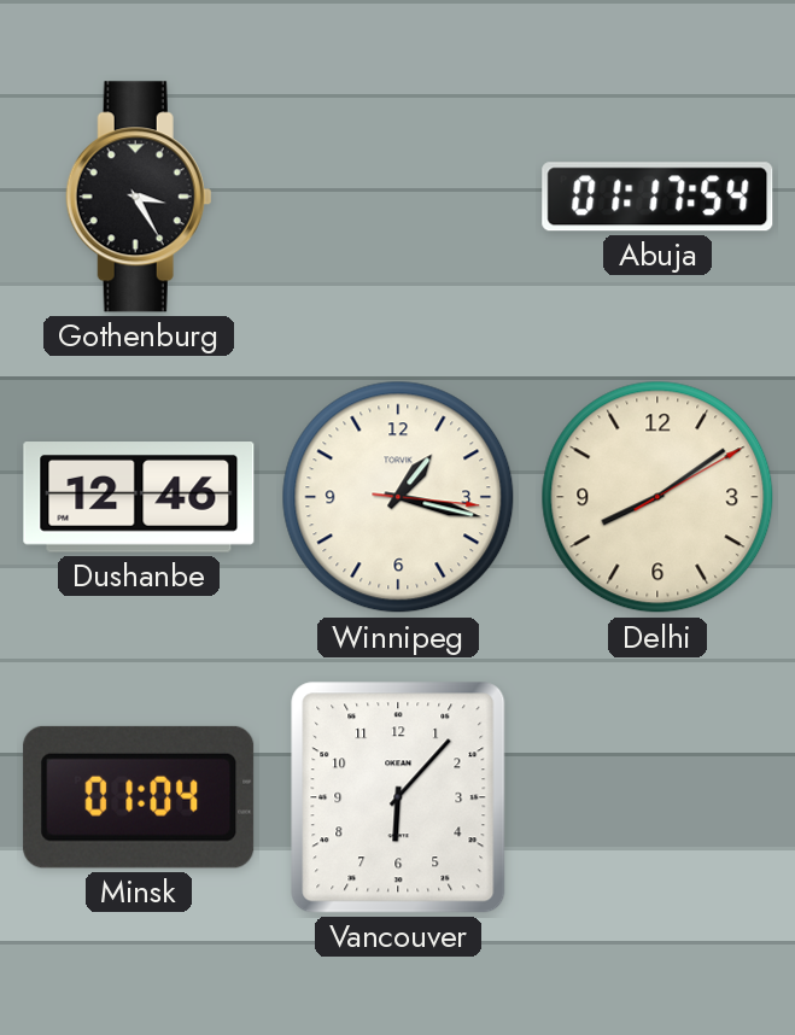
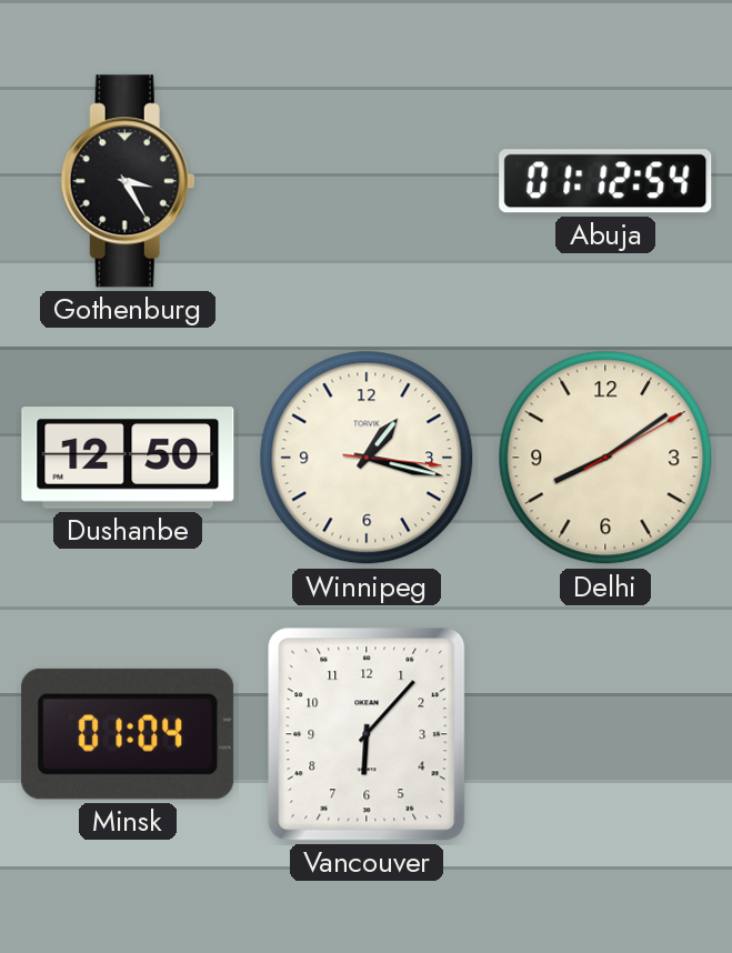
Abuja: 01:17 -> 01:12
Dushanbe: 12:46 -> 12:50
